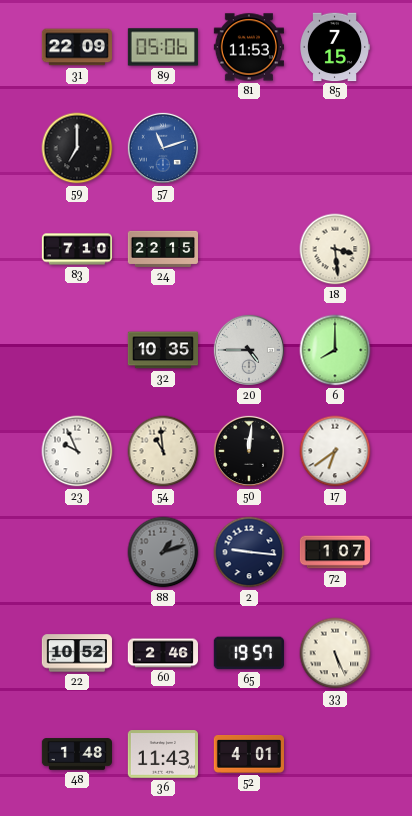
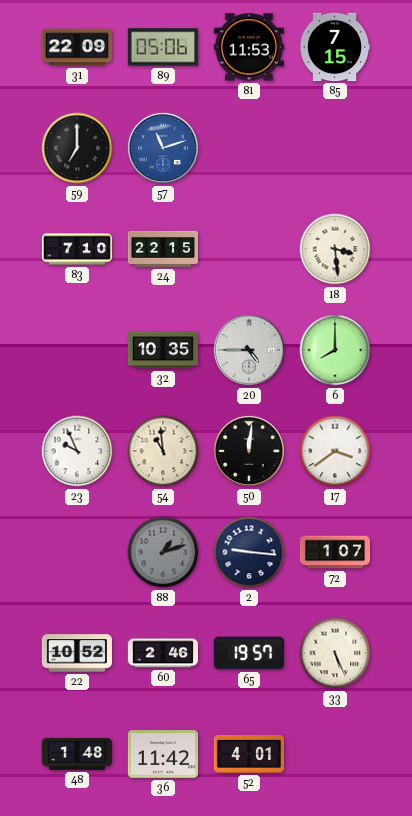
17: 6:39 -> 3:39
36: 11:43 -> 11:42
